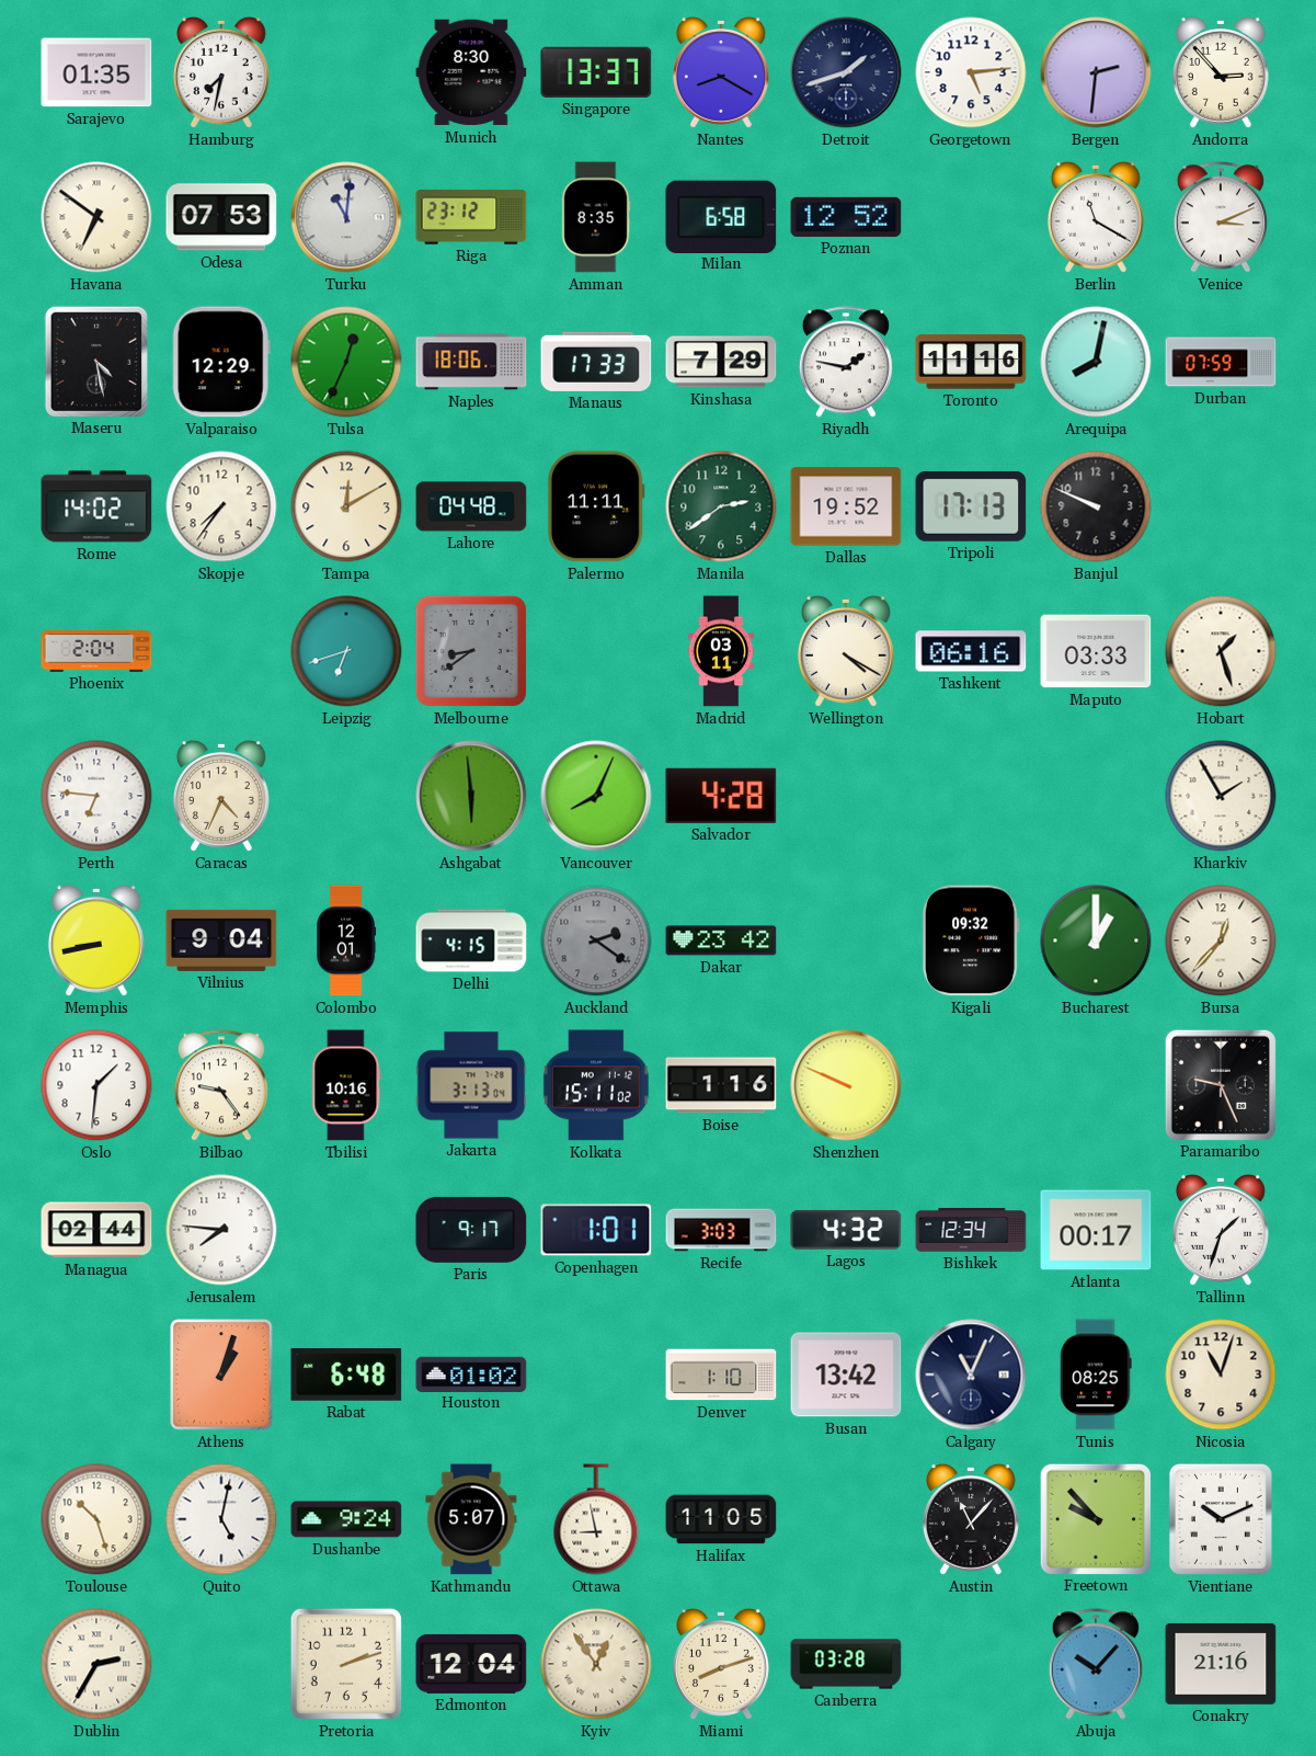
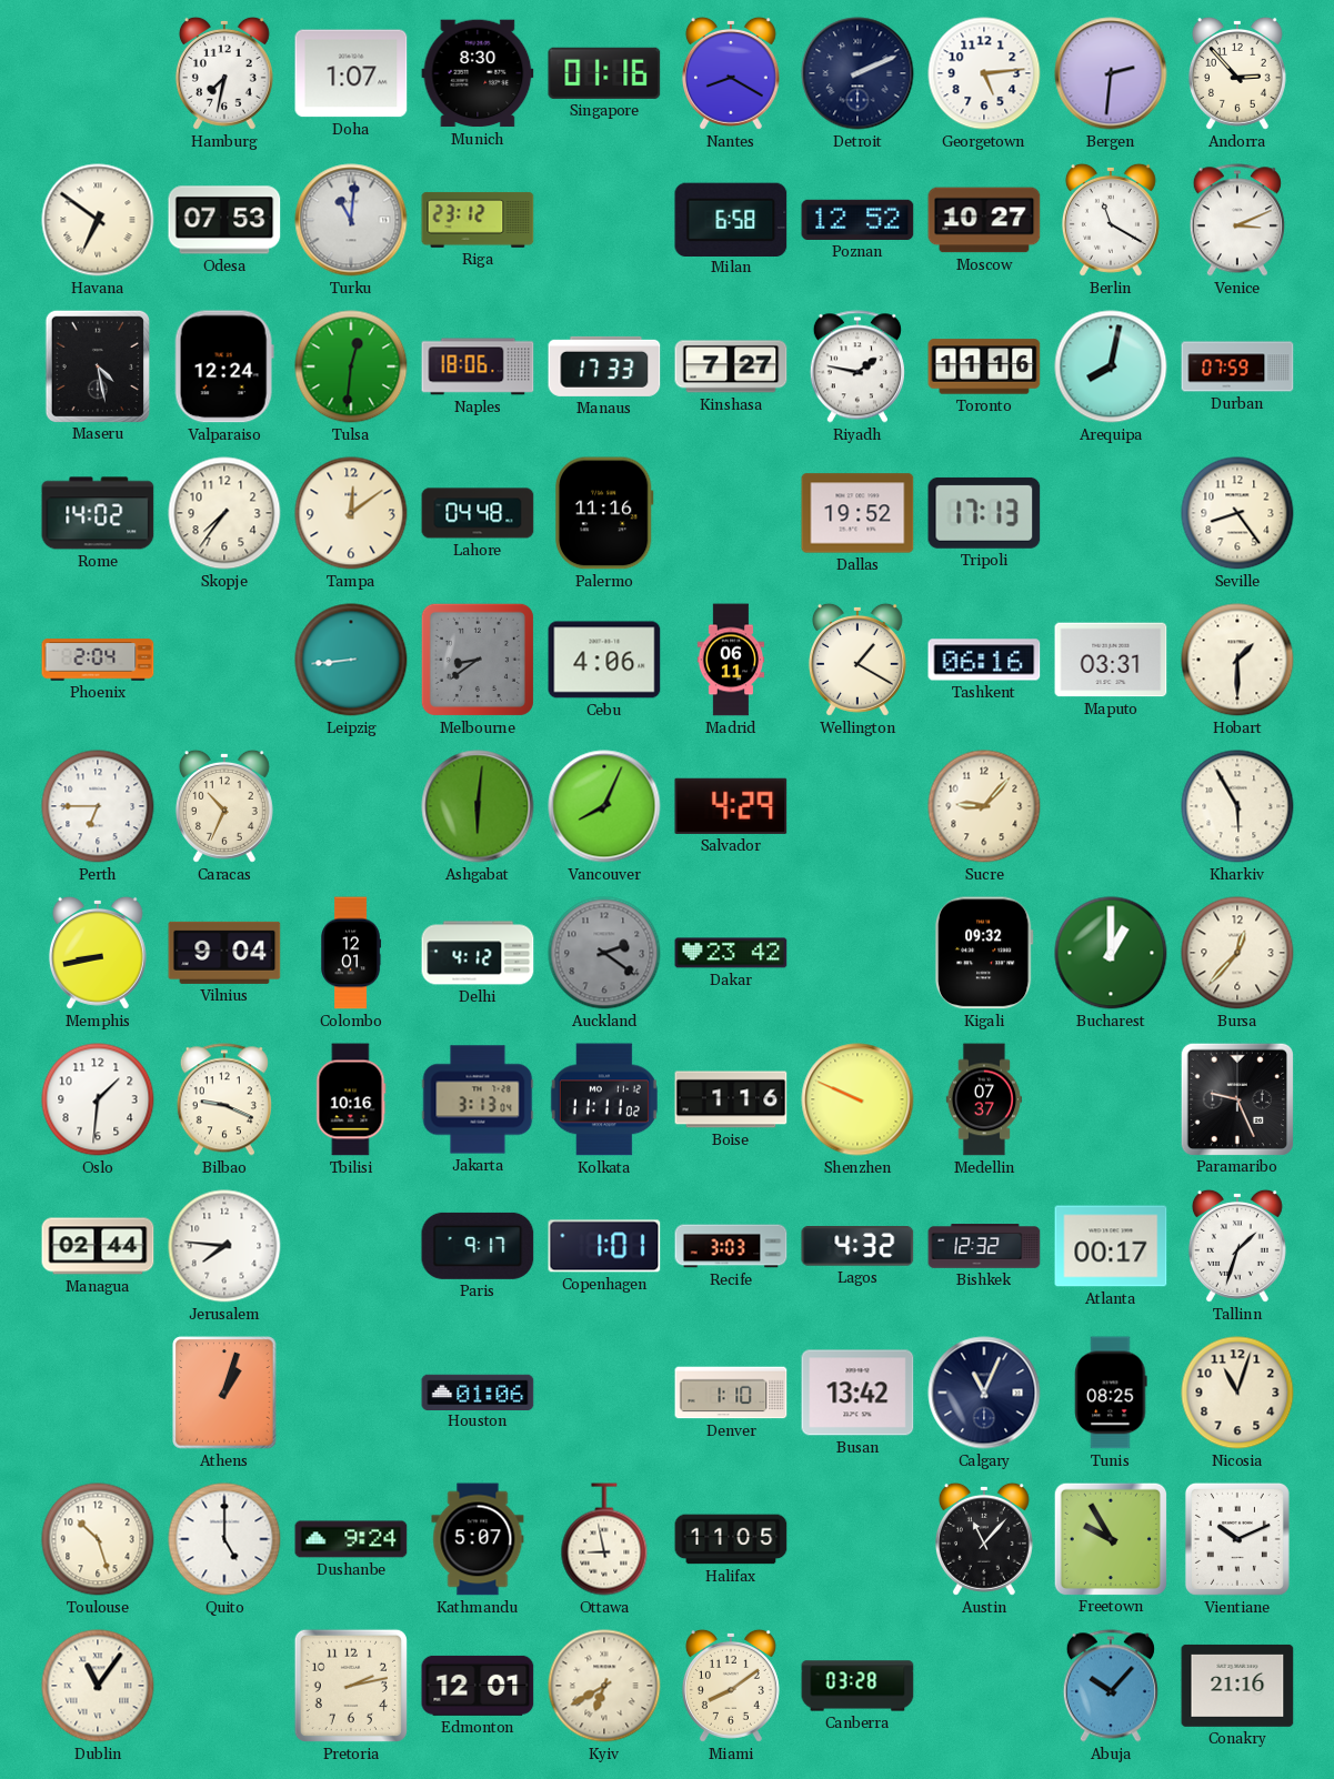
Sarajevo: 01:35 -> none
Doha: none -> 1:07
Singapore: 13:37 -> 01:16
Detroit: 1:42 -> 2:11
Amman: 8:35 -> none
Moscow: none -> 10:27
Valparaiso: 12:29 -> 12:24
Tulsa: 12:34 -> 12:31
Kinshasa: 7:29 -> 7:27
Tampa: 12:10 -> 12:09
Palermo: 11:11 -> 11:16
Manila: 2:39 -> none
Banjul: 9:49 -> none
Seville: none -> 8:24
Leipzig: 6:42 -> 8:44
Cebu: none -> 4:06
Madrid: 03:11 -> 06:11
Wellington: 4:20 -> 1:20
Maputo: 03:33 -> 03:31
Hobart: 1:27 -> 1:30
Perth: 6:46 -> 6:45
Caracas: 4:34 -> 10:34
Ashgabat: 5:59 -> 6:01
Salvador: 4:28 -> 4:29
Sucre: none -> 9:07
Kharkiv: 1:55 -> 5:55
Delhi: 4:15 -> 4:12
Bilbao: 9:24 -> 9:19
Kolkata: 15:11 -> 11:11
Medellin: none -> 07:37
Bishkek: 12:34 -> 12:32
Rabat: 6:48 -> none
Houston: 01:02 -> 01:06
Quito: 5:02 -> 5:00
Freetown: 9:53 -> 9:55
Dublin: 2:35 -> 11:06
Pretoria: 2:12 -> 2:13
Edmonton: 12:04 -> 12:01
Kyiv: 12:54 -> 6:40
Miami: 8:12 -> 8:09
